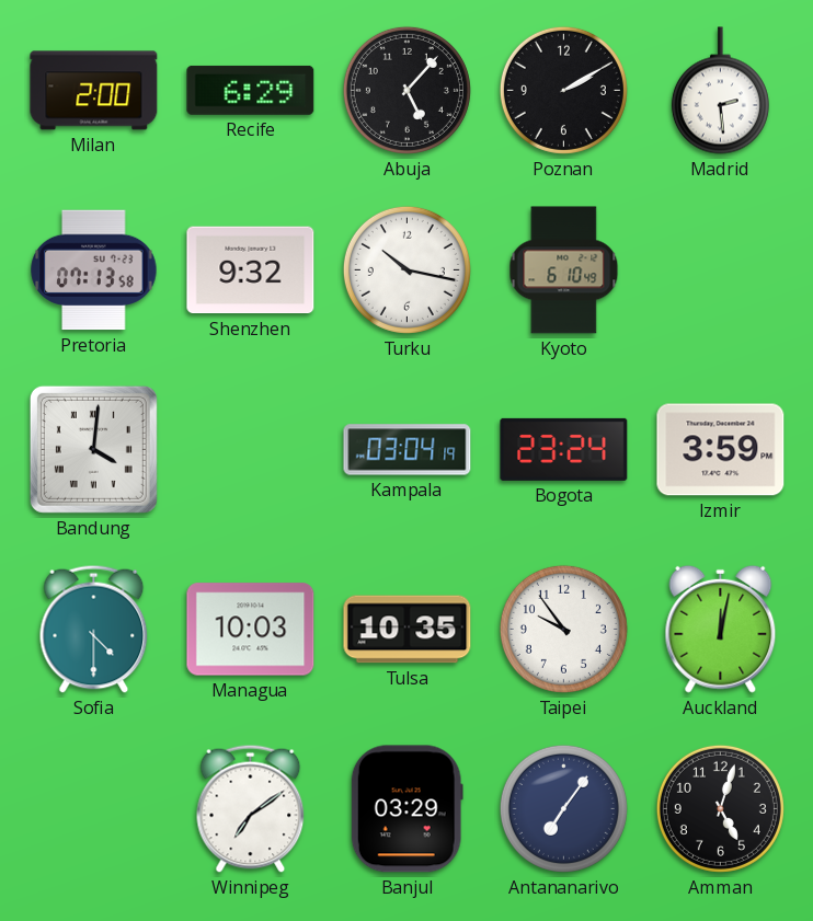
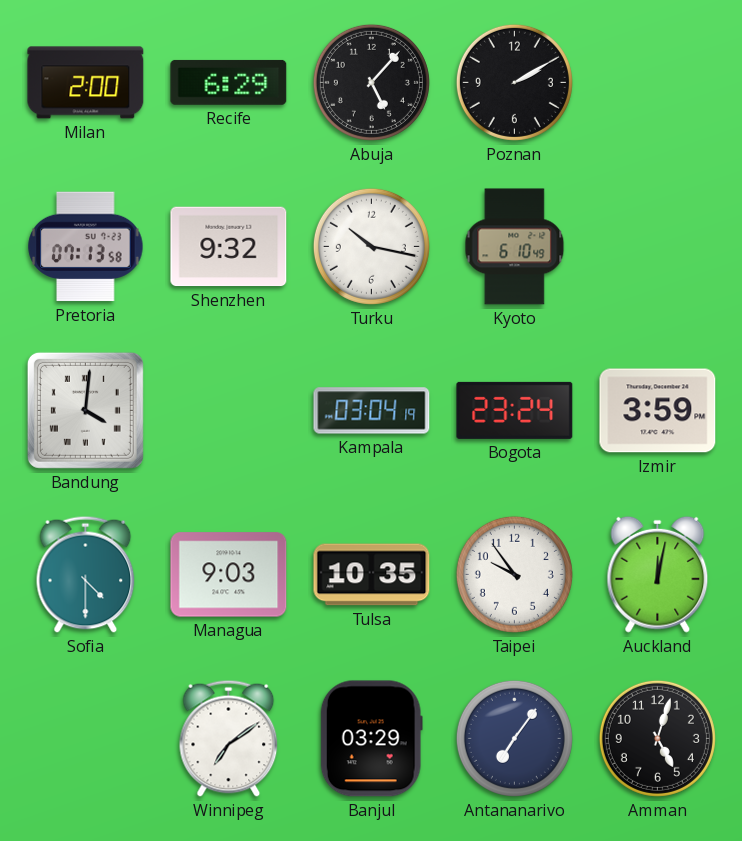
Madrid: 2:29 -> none
Managua: 10:03 -> 9:03
